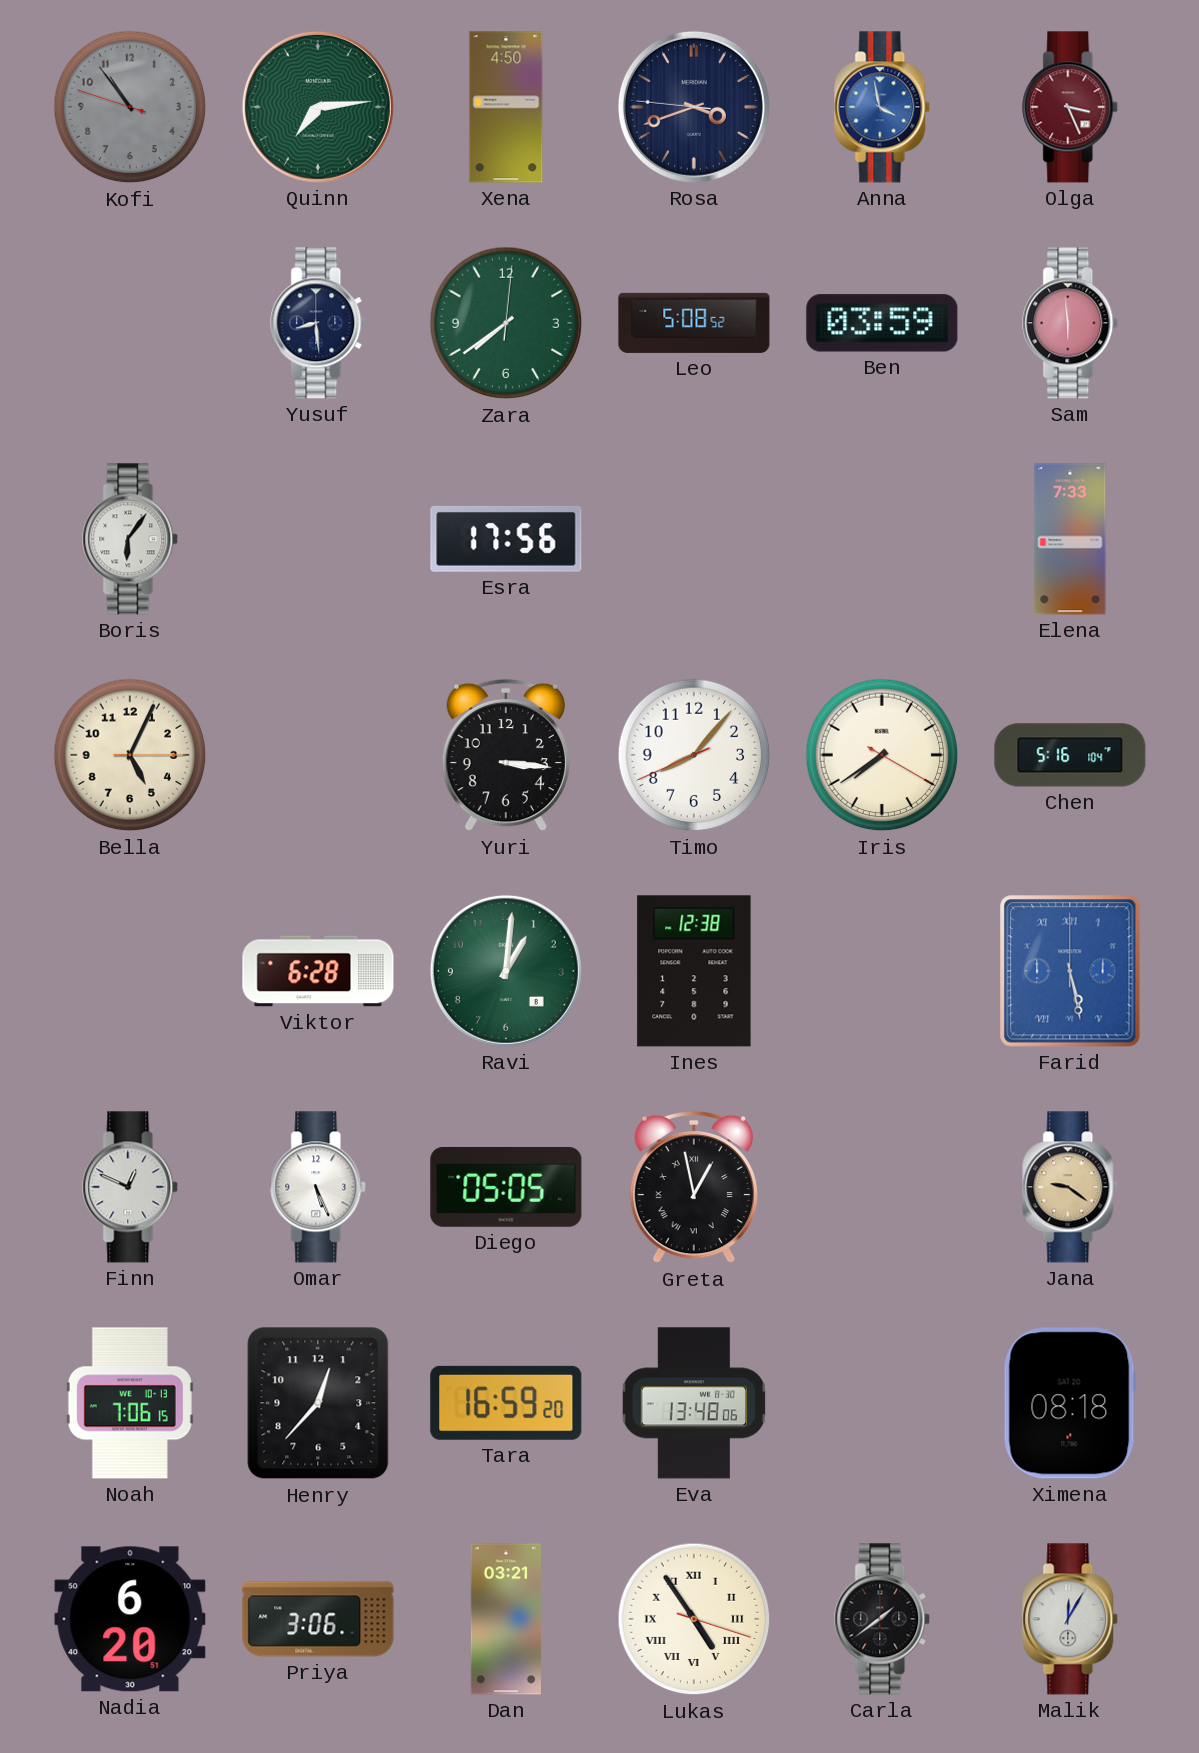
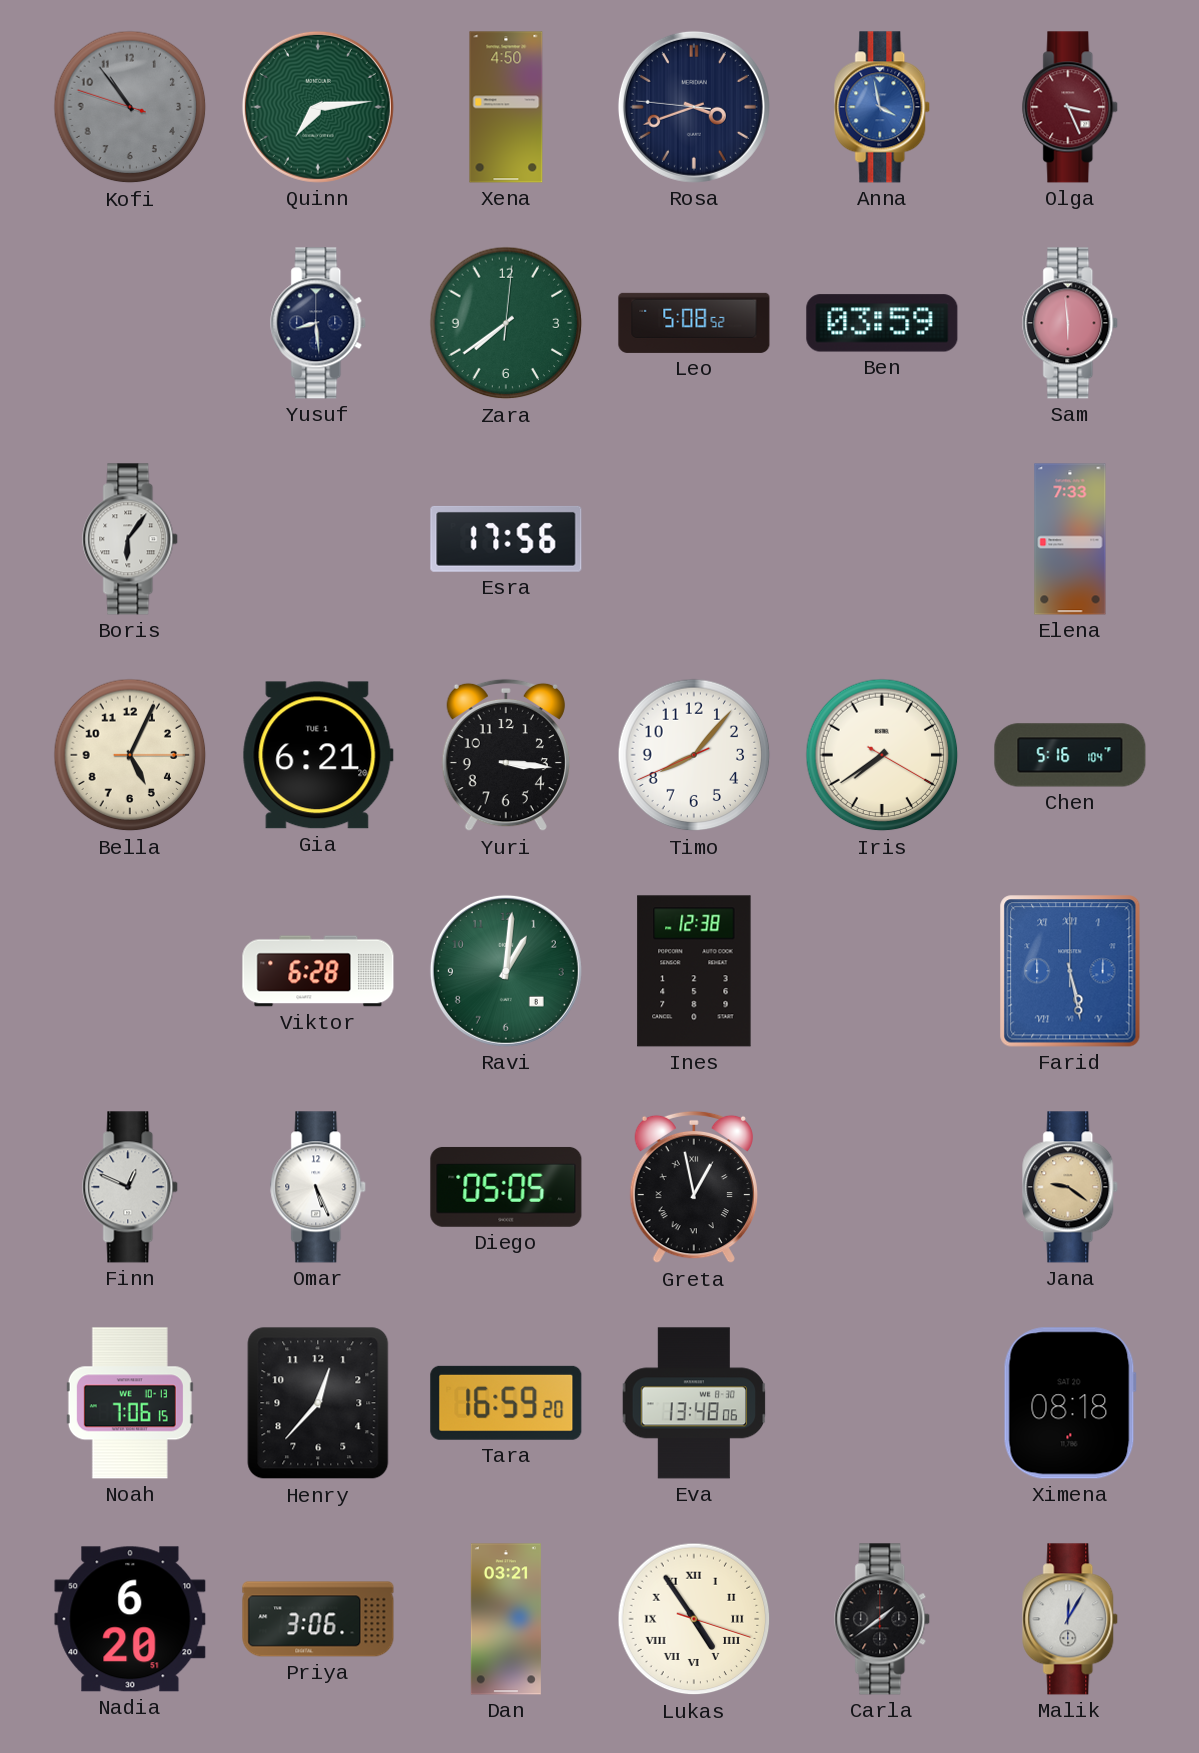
Gia: none -> 6:21
